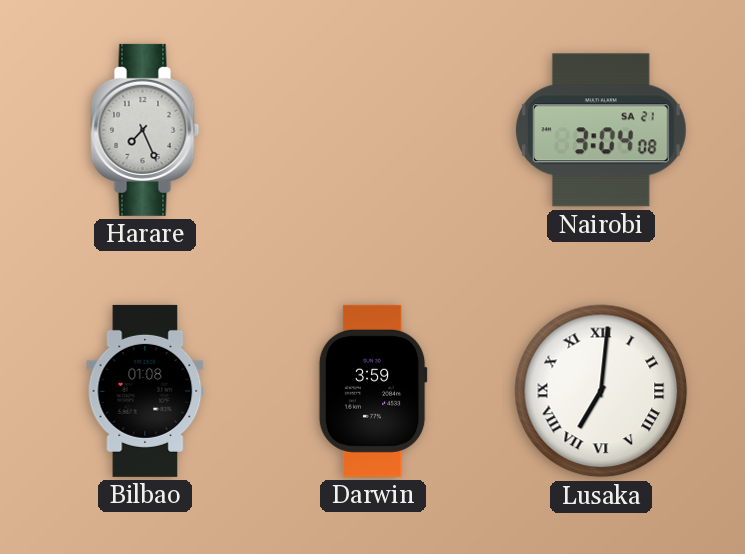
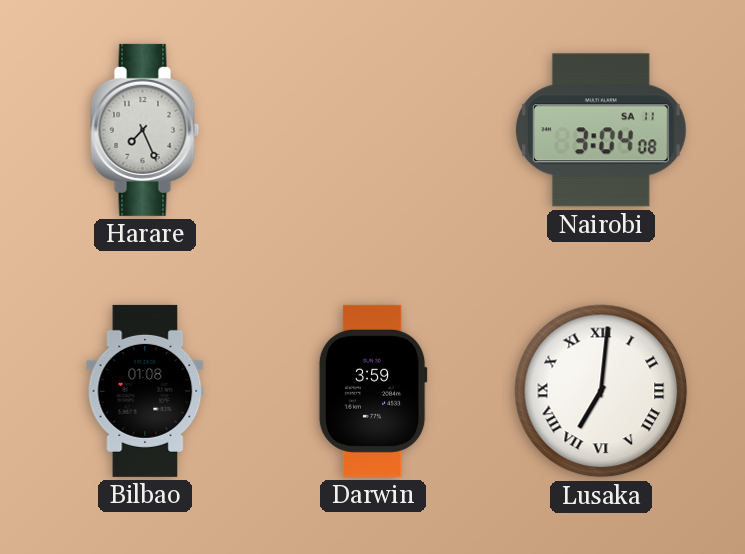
Nairobi date: SA 21 -> SA 11
